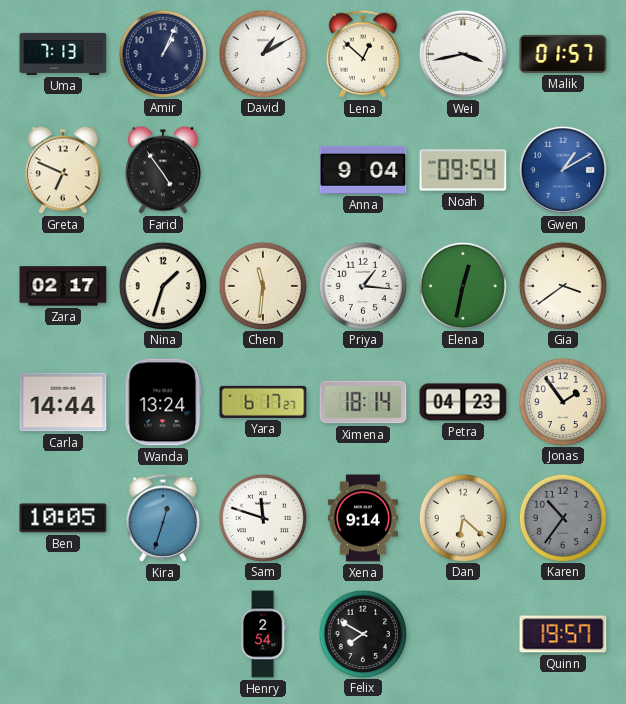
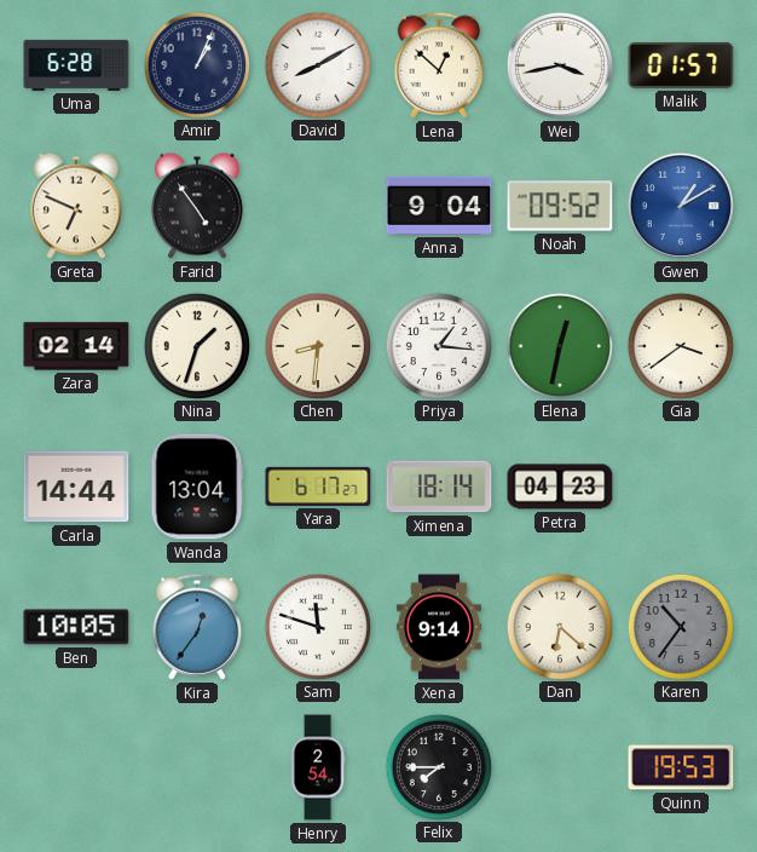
Uma: 7:13 -> 6:28
David: 1:10 -> 8:10
Noah: 09:54 -> 09:52
Zara: 02:17 -> 02:14
Chen: 11:31 -> 8:31
Wanda: 13:24 -> 13:04
Jonas: 1:54 -> none
Kira: 12:33 -> 12:36
Felix: 7:50 -> 7:45
Quinn: 19:57 -> 19:53
